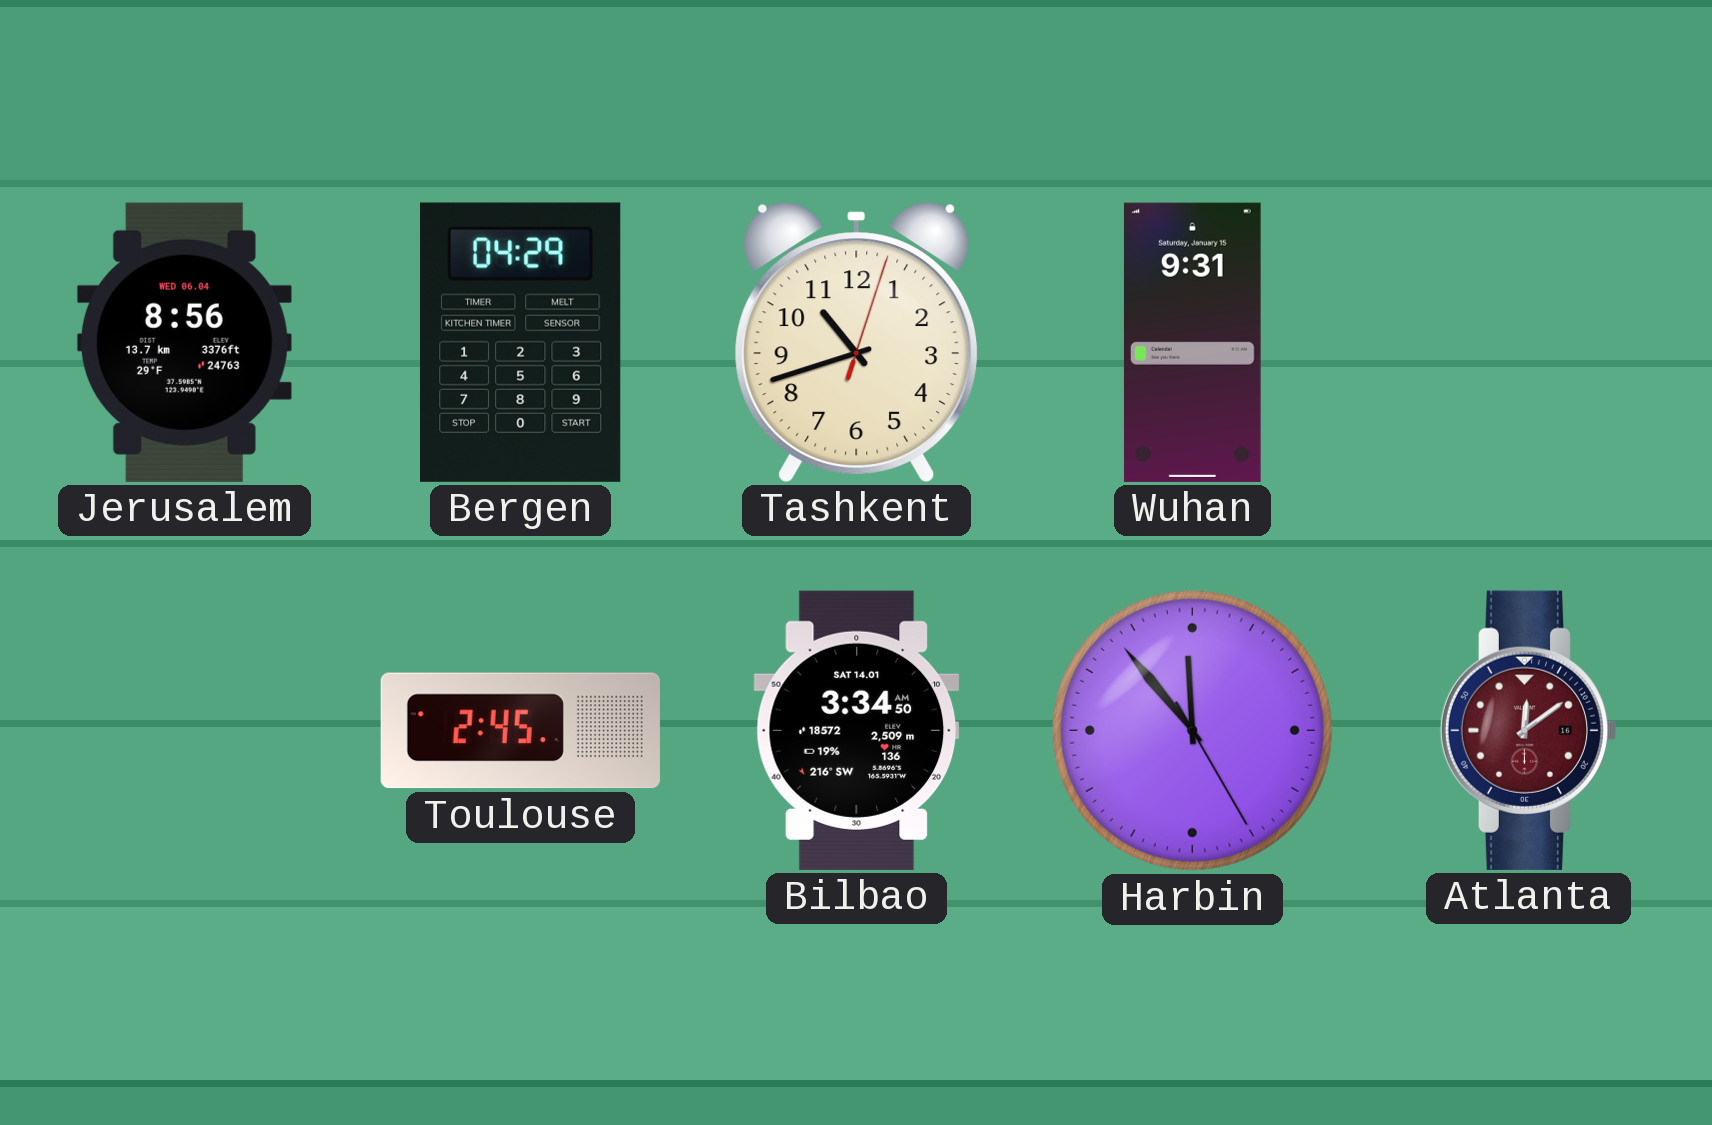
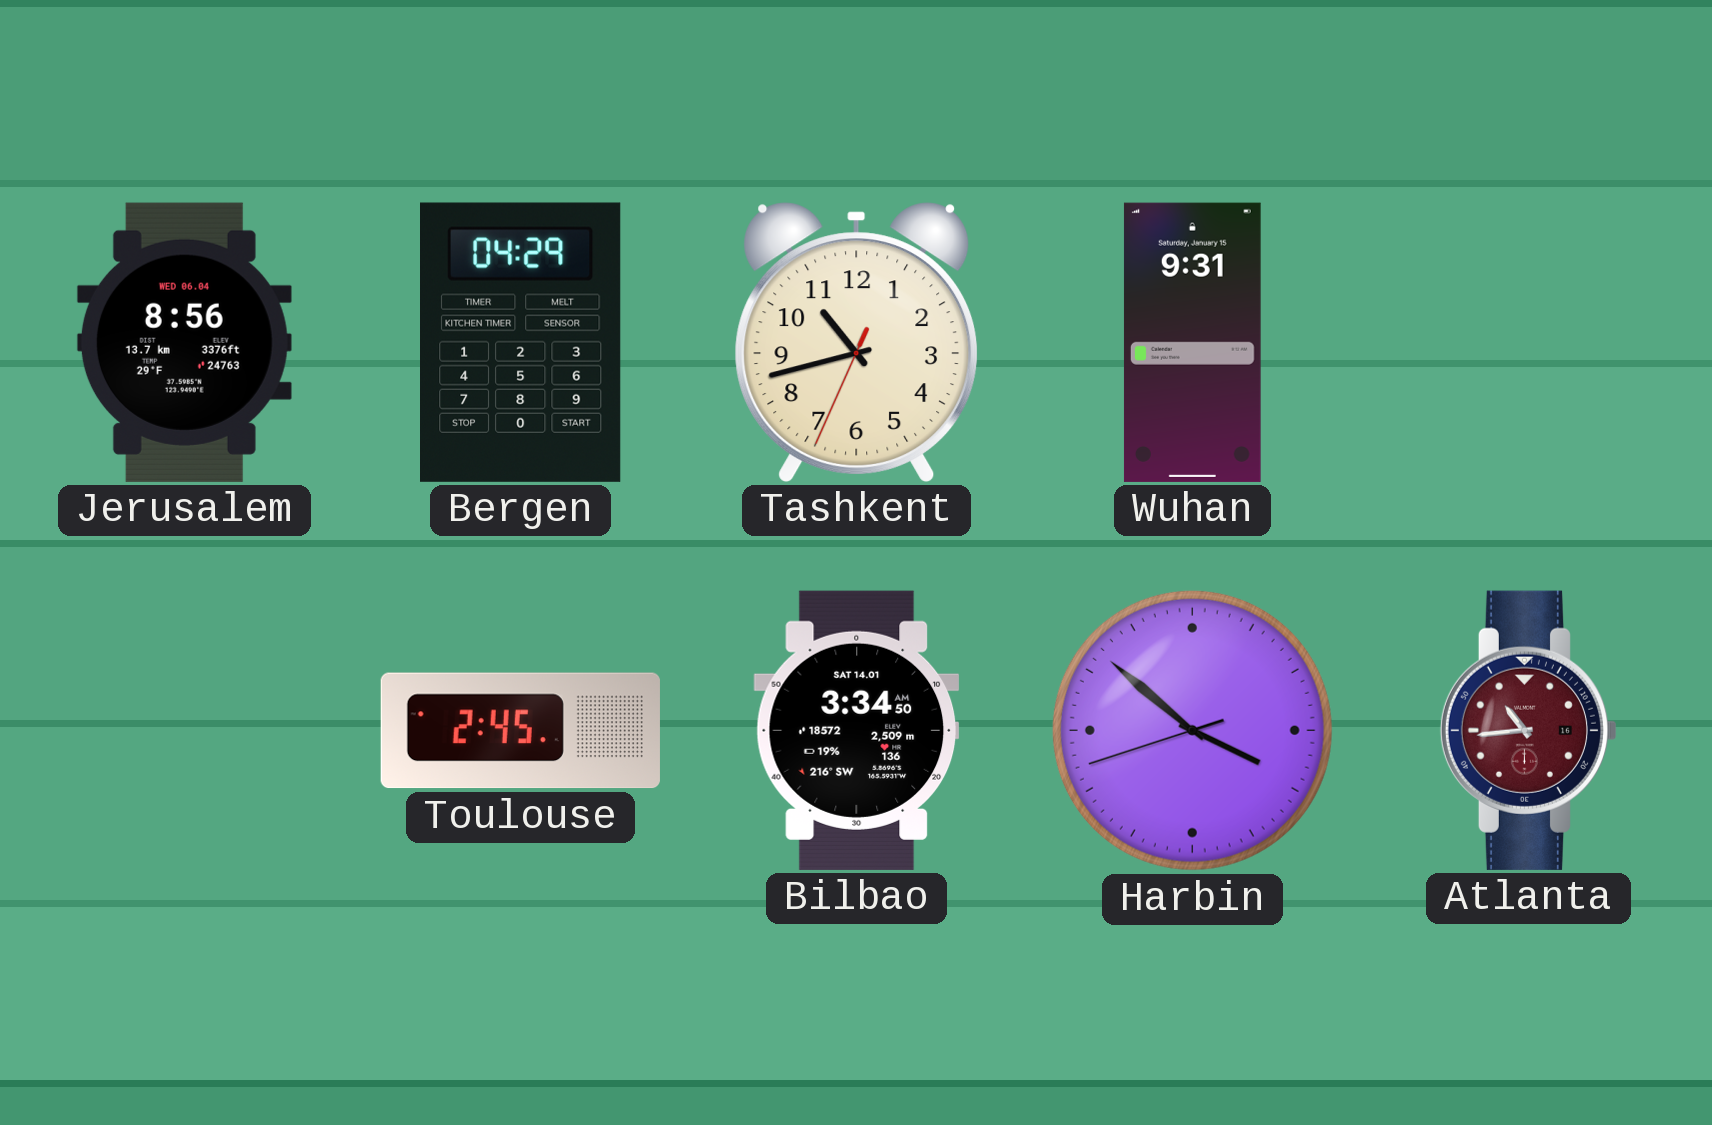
Tashkent: 10:42:03 -> 10:42:34
Harbin: 11:53 -> 3:51
Atlanta: 12:09 -> 10:44
